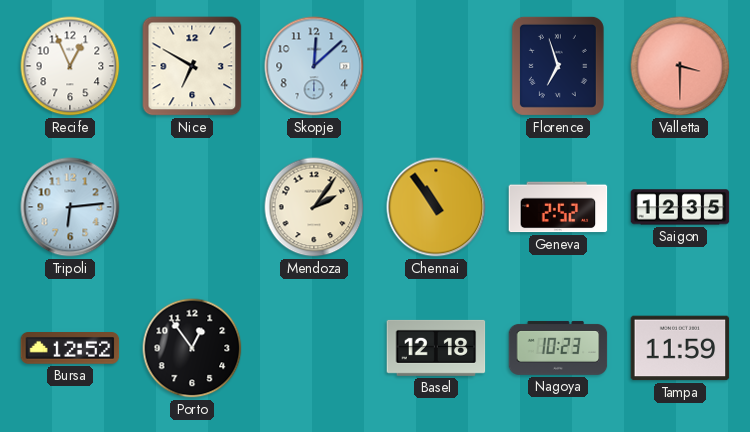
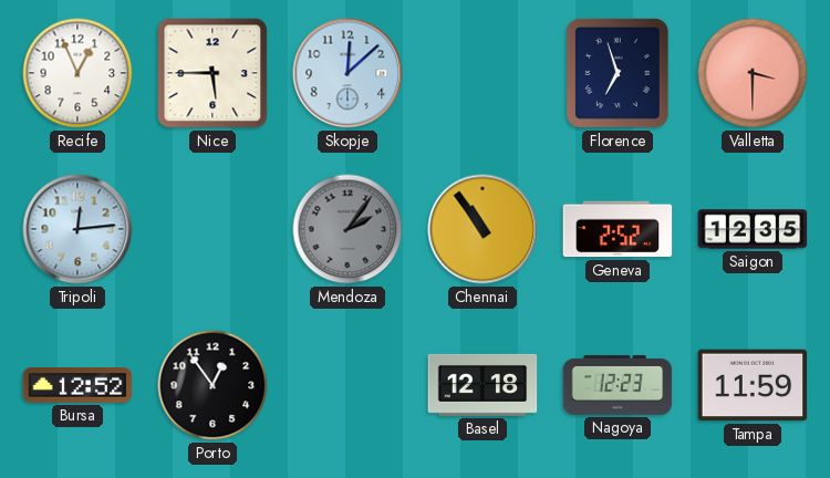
Nice: 6:50 -> 5:45
Tripoli: 6:14 -> 12:14
Mendoza dial: cream -> grey
Nagoya: 10:23 -> 12:23
